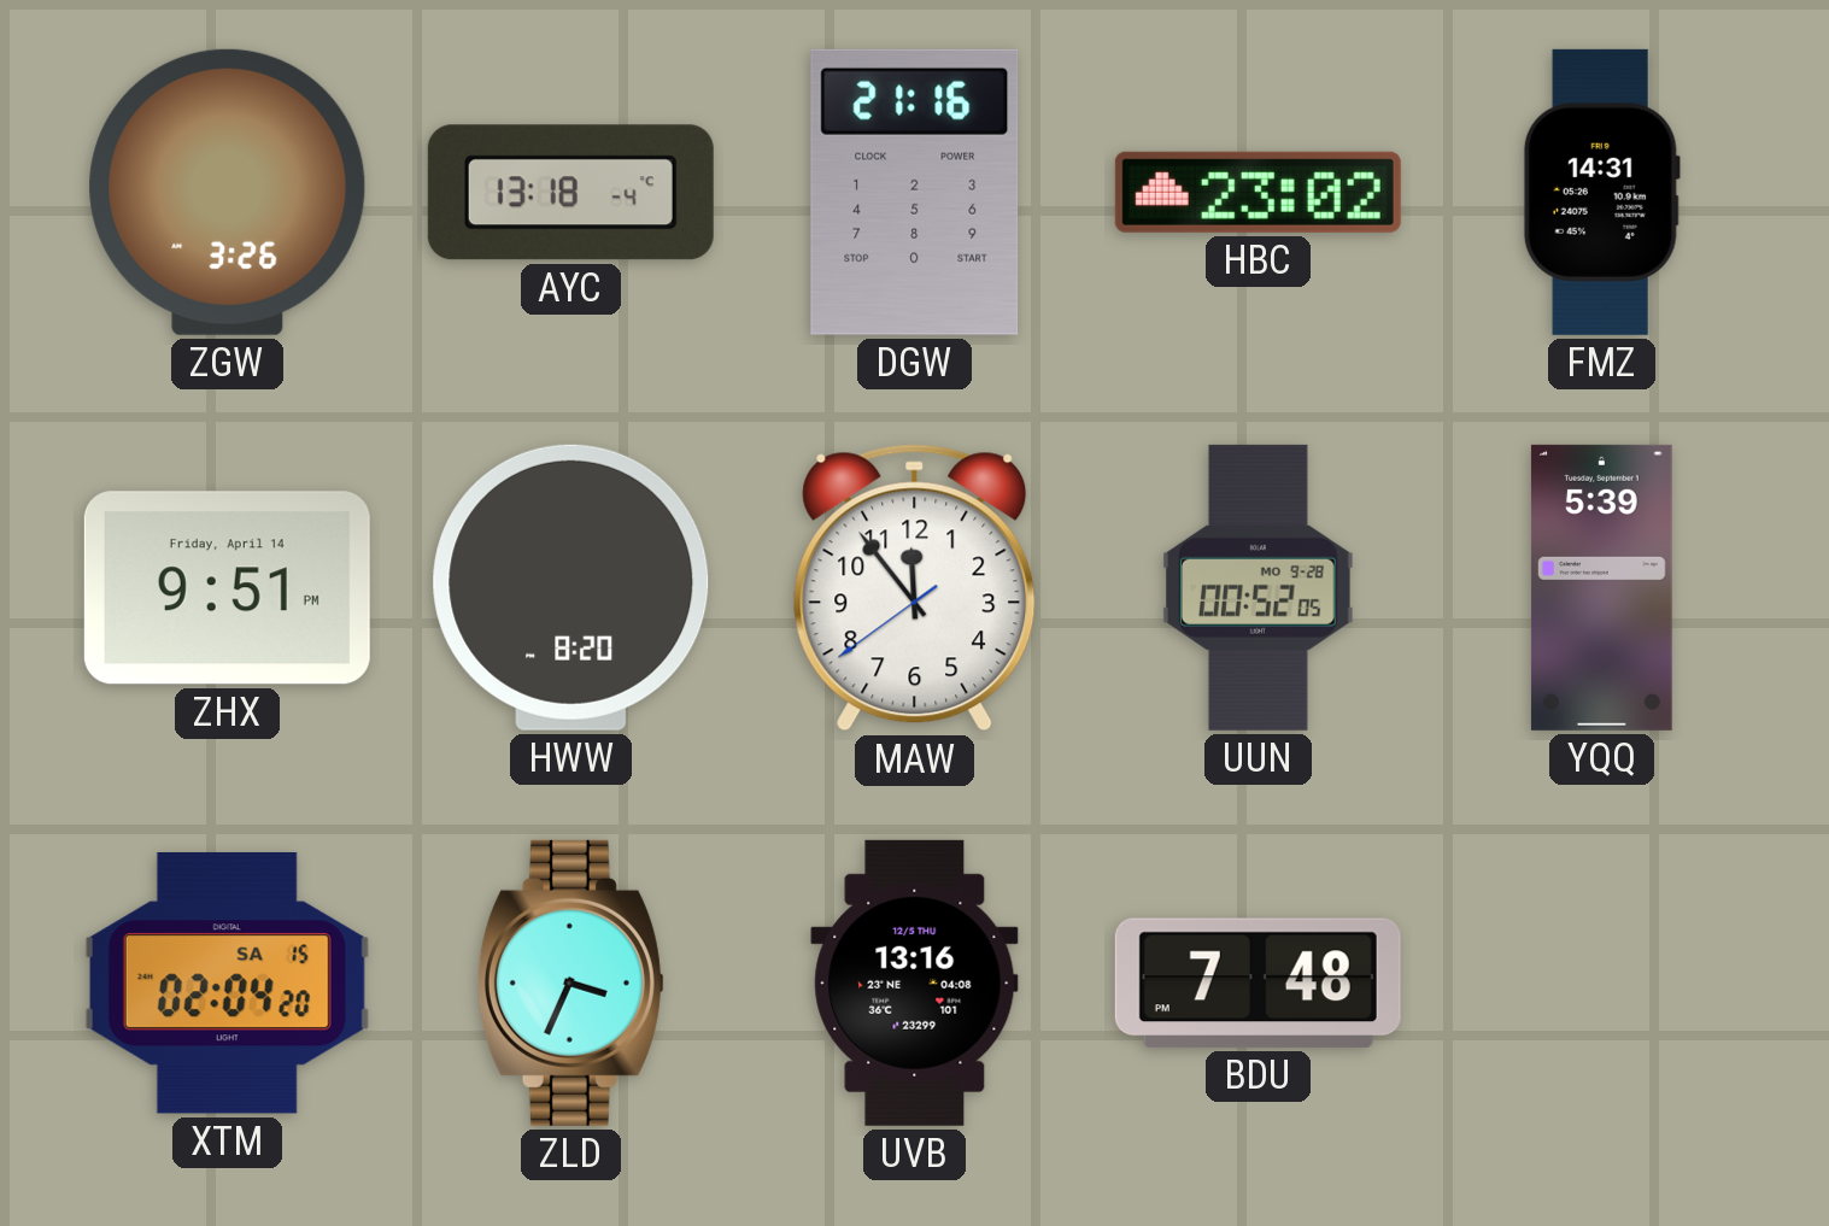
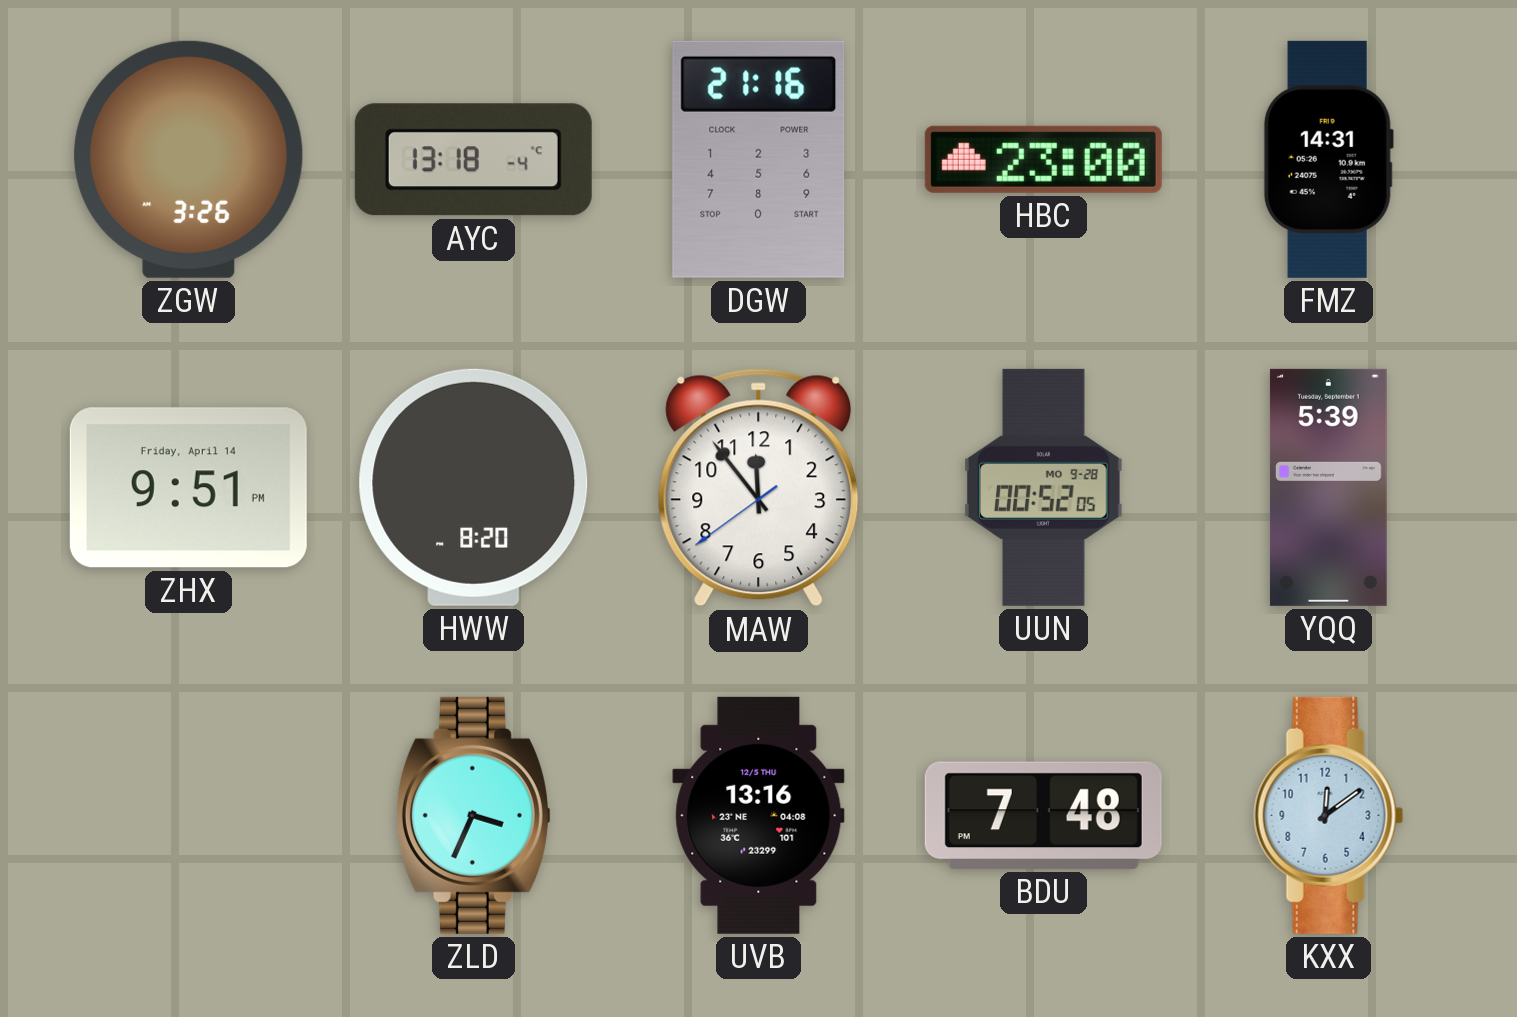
HBC: 23:02 -> 23:00
XTM: 02:04 -> none
KXX: none -> 12:09
